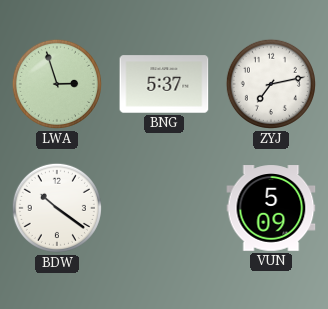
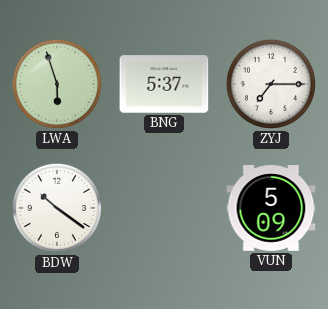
LWA: 2:57 -> 5:57
ZYJ: 7:13 -> 7:15
